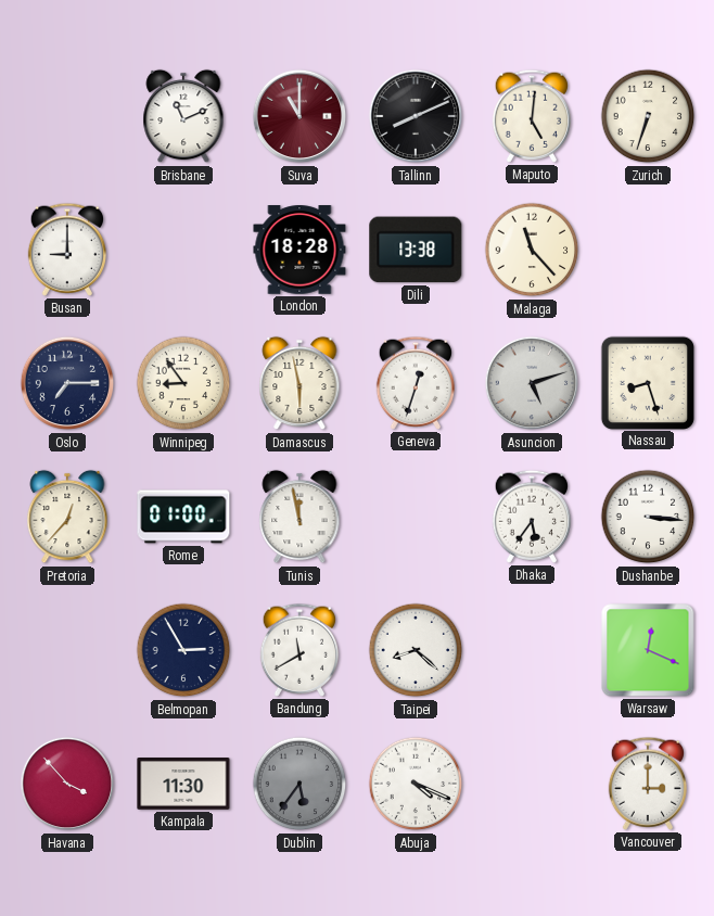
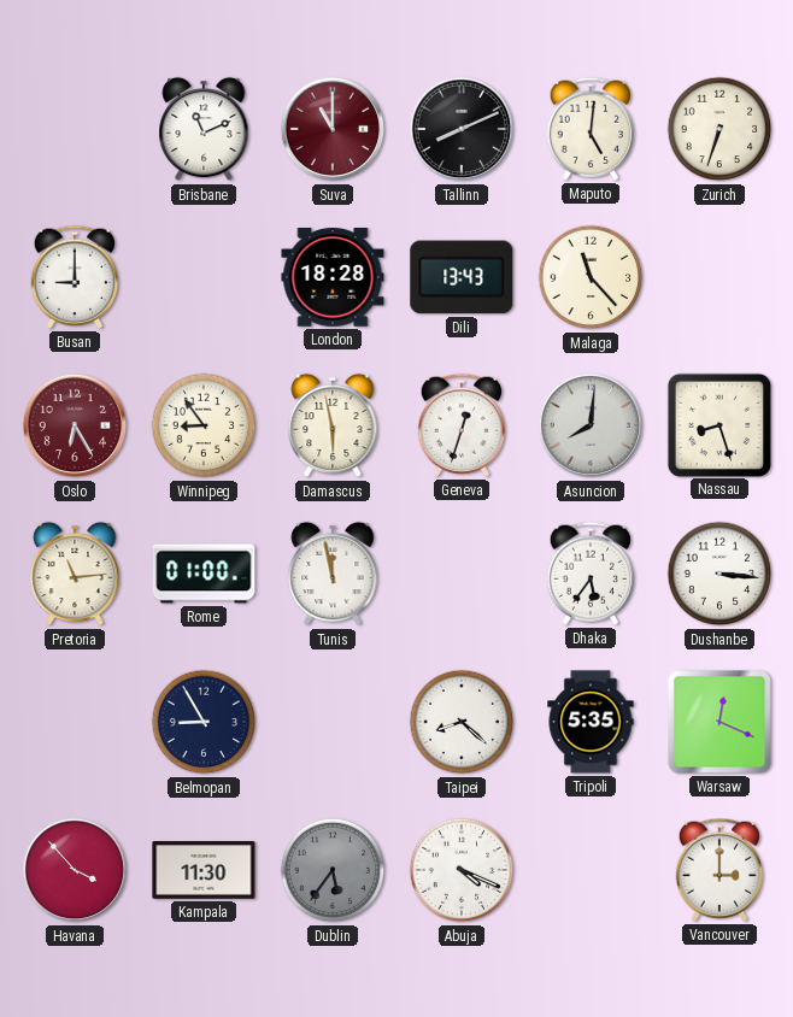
Dili: 13:38 -> 13:43
Oslo: 7:15 -> 6:25
Oslo dial: navy -> burgundy
Asuncion: 5:12 -> 8:01
Pretoria: 12:37 -> 11:14
Belmopan: 2:55 -> 8:55
Bandung: 11:40 -> none
Tripoli: none -> 5:35
